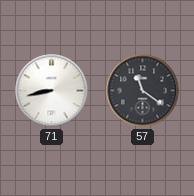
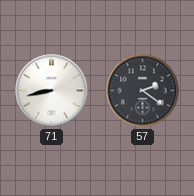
57: 11:21 -> 2:21
